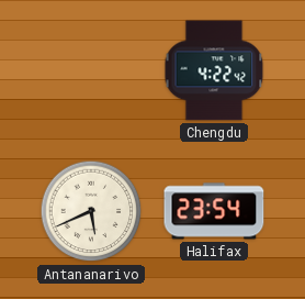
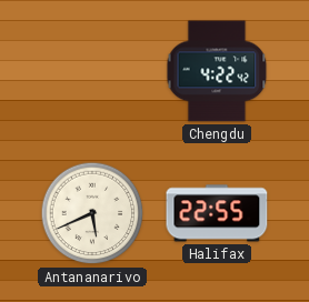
Halifax: 23:54 -> 22:55
